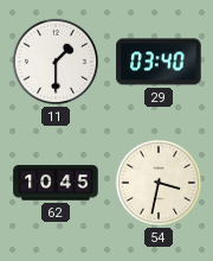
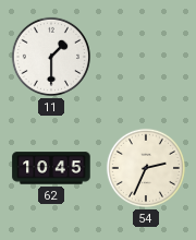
29: 03:40 -> none
54: 3:32 -> 2:34
